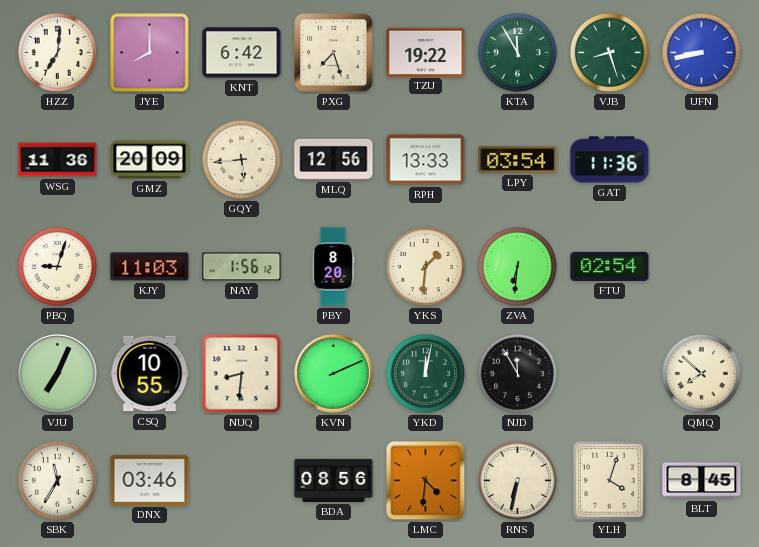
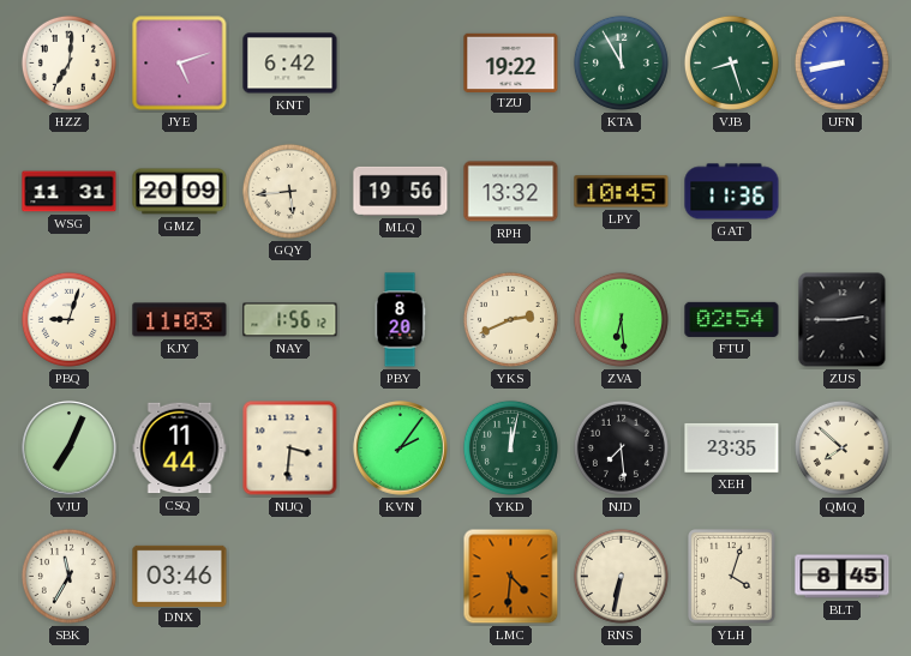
JYE: 8:00 -> 5:12
PXG: 7:27 -> none
WSG: 11:36 -> 11:31
MLQ: 12:56 -> 19:56
RPH: 13:33 -> 13:32
LPY: 03:54 -> 10:45
YKS: 1:31 -> 2:41
ZVA: 6:31 -> 6:29
ZUS: none -> 2:45
CSQ: 10:55 -> 11:44
NUQ: 8:31 -> 3:31
KVN: 2:11 -> 2:06
NJD: 11:55 -> 7:29
XEH: none -> 23:35
BDA: 08:56 -> none
